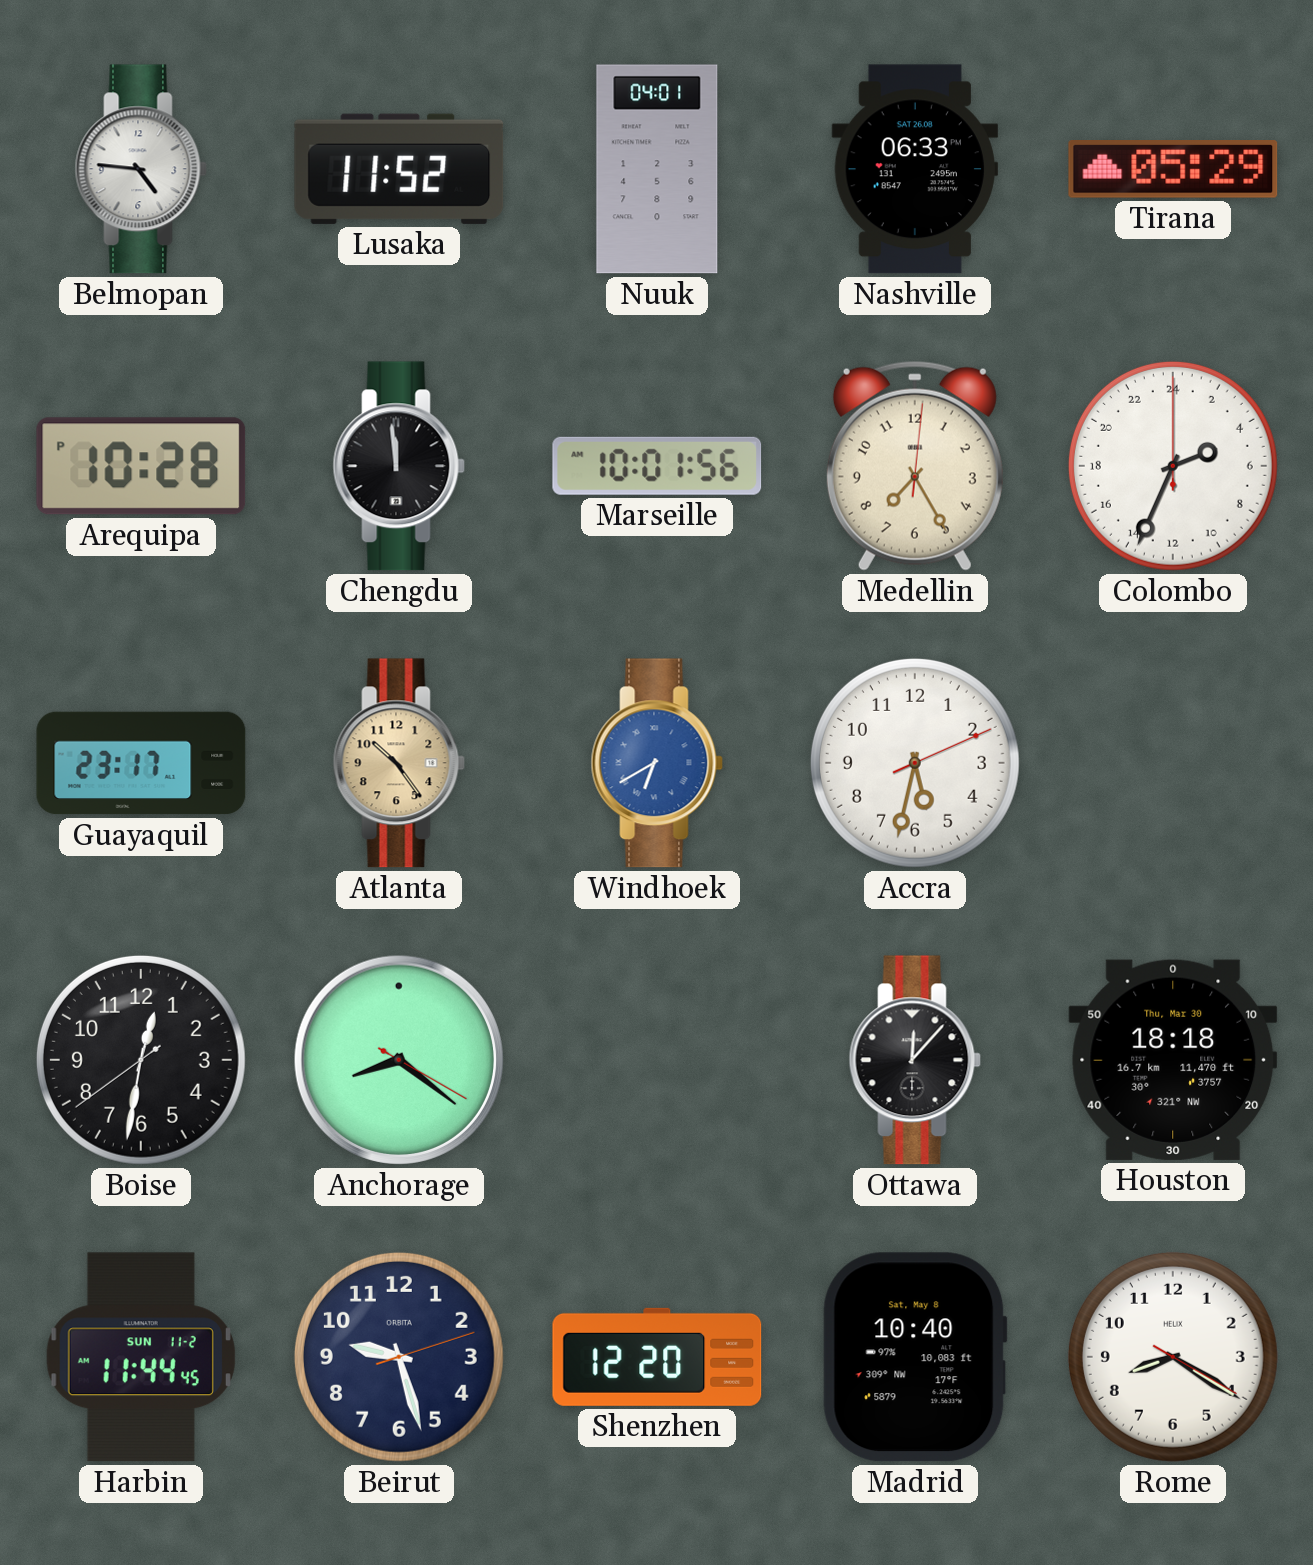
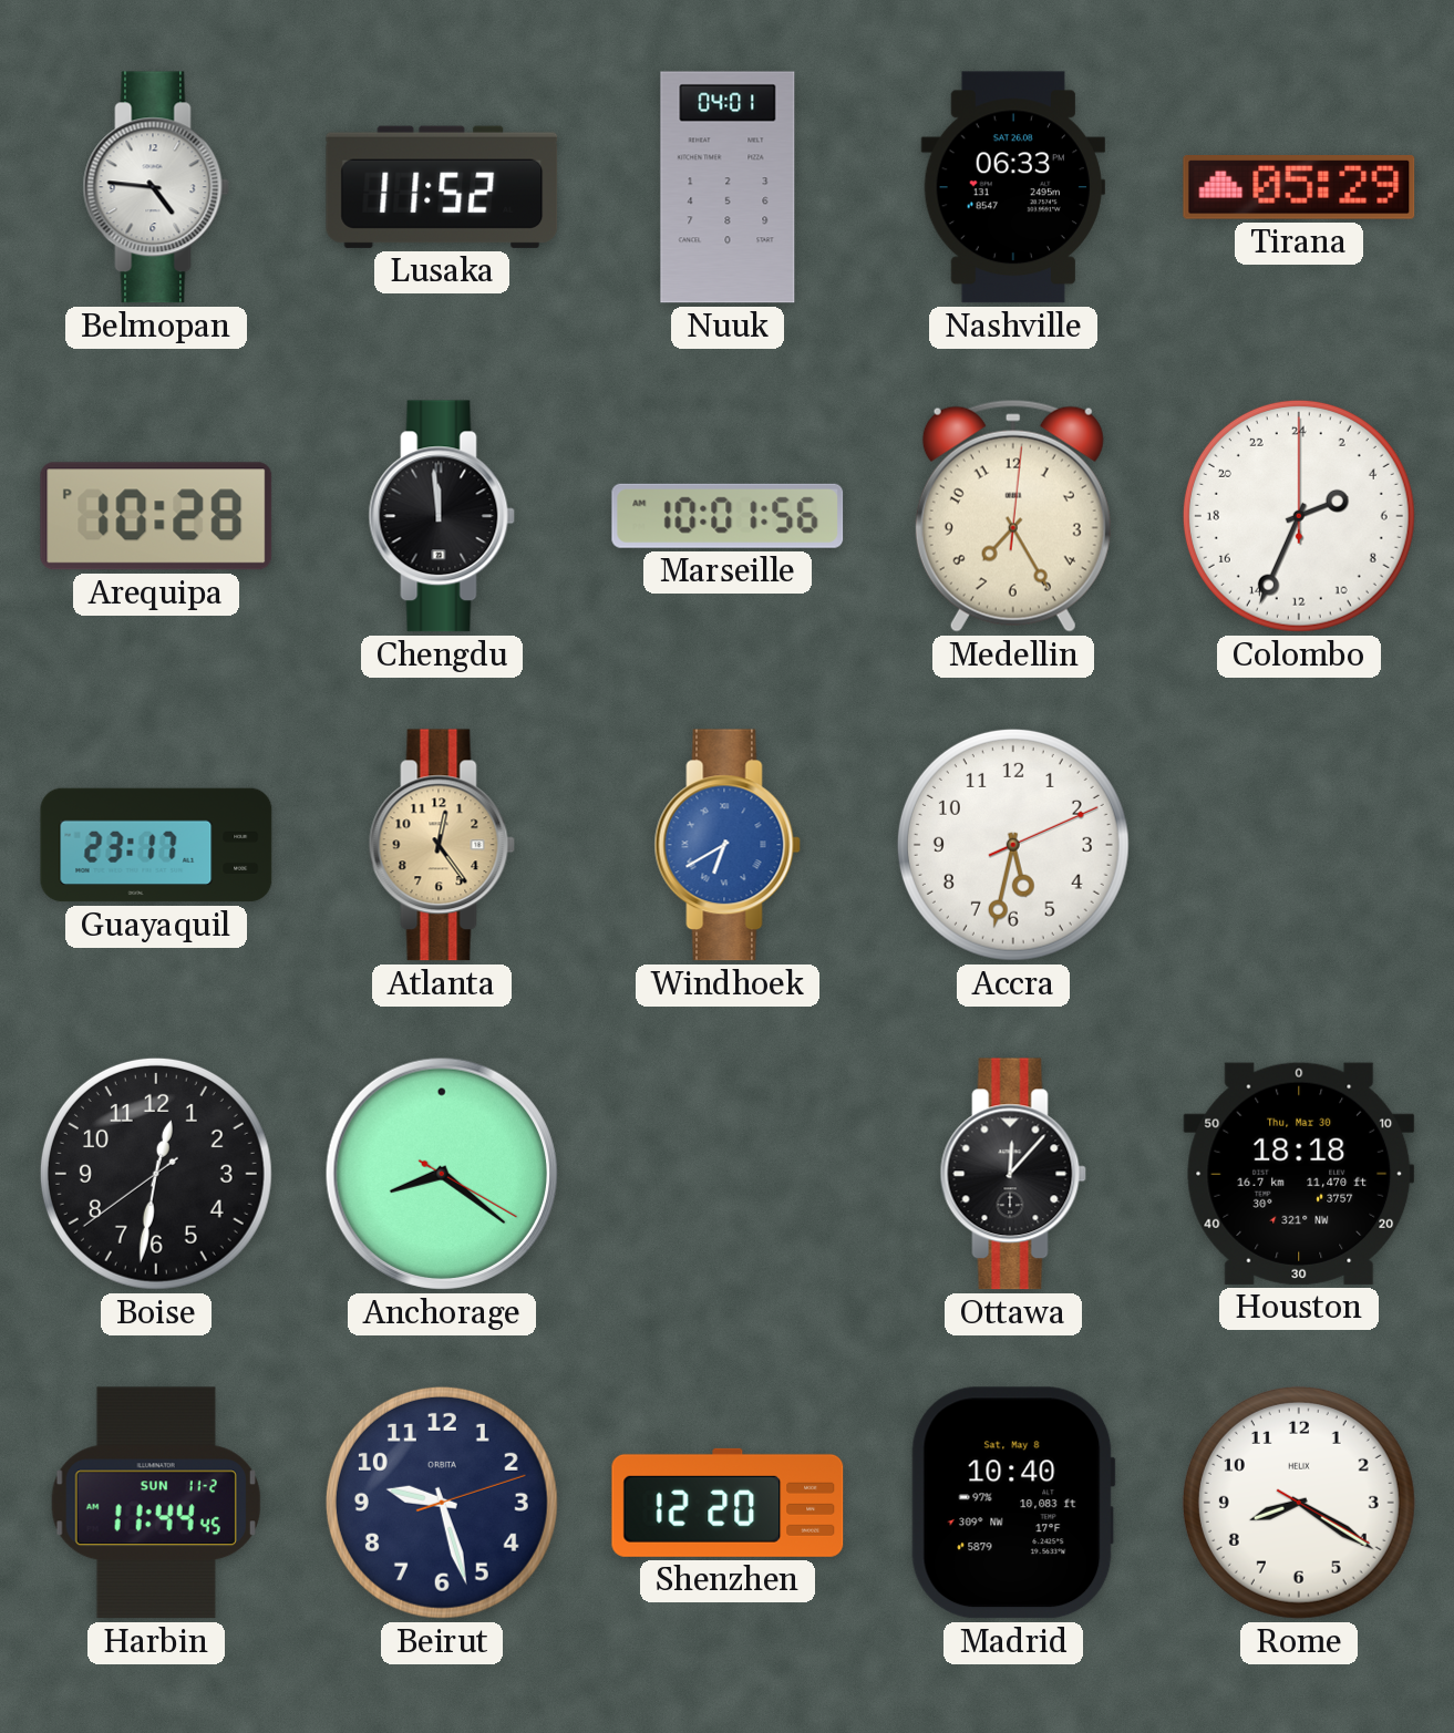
Atlanta: 10:24 -> 12:24
